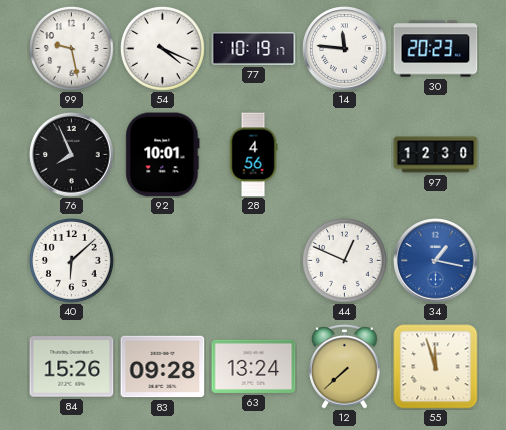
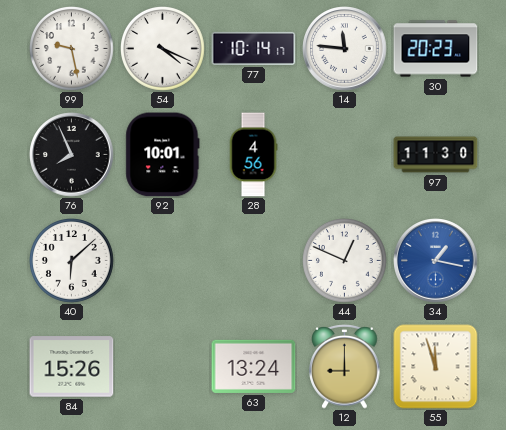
77: 10:19 -> 10:14
97: 12:30 -> 11:30
83: 09:28 -> none
12: 7:38 -> 9:00
